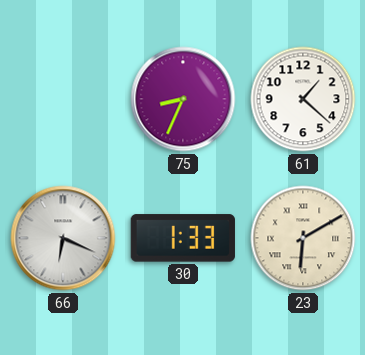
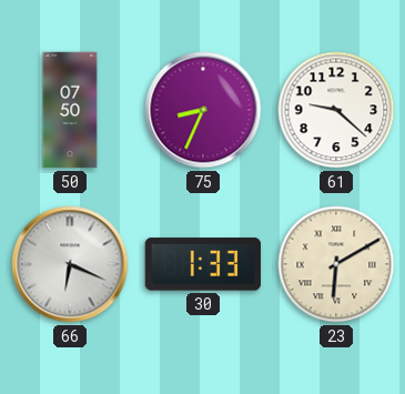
50: none -> 07:50
61: 1:22 -> 9:22
